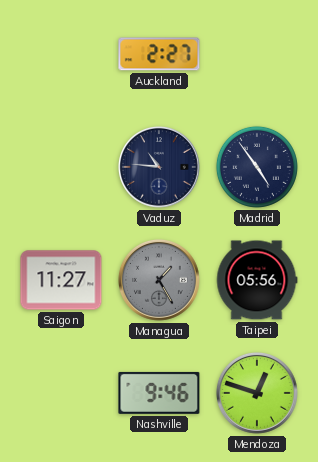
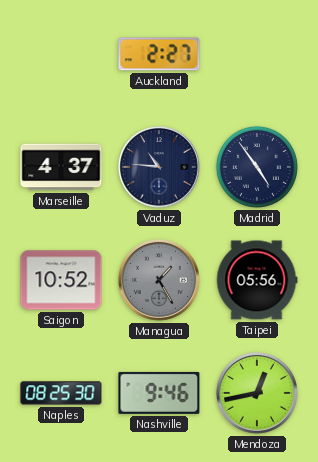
Marseille: none -> 4:37
Saigon: 11:27 -> 10:52
Naples: none -> 08:25
Mendoza: 12:48 -> 12:43
